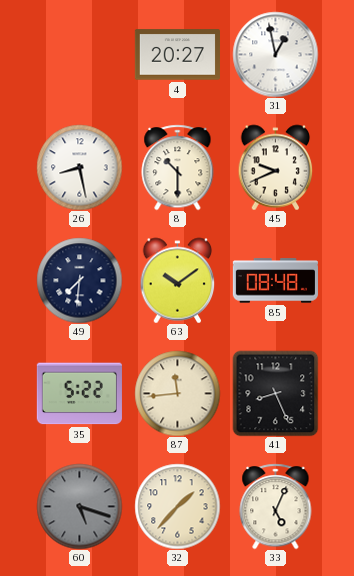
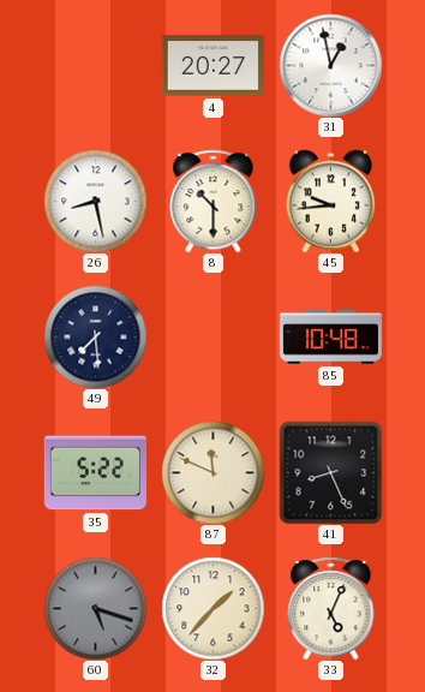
45: 9:41 -> 9:44
49: 7:31 -> 7:29
63: 10:09 -> none
85: 08:48 -> 10:48
87: 11:44 -> 11:49
